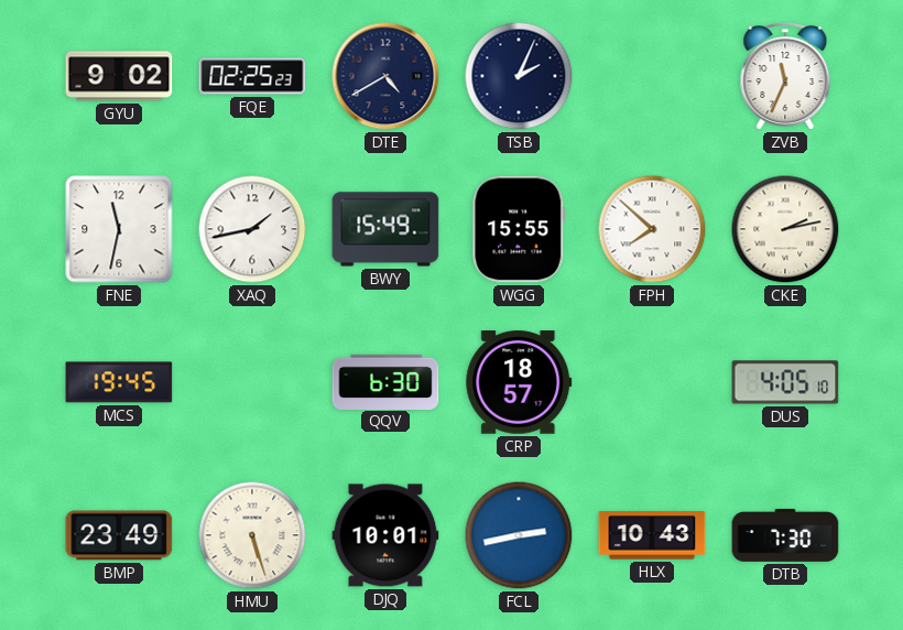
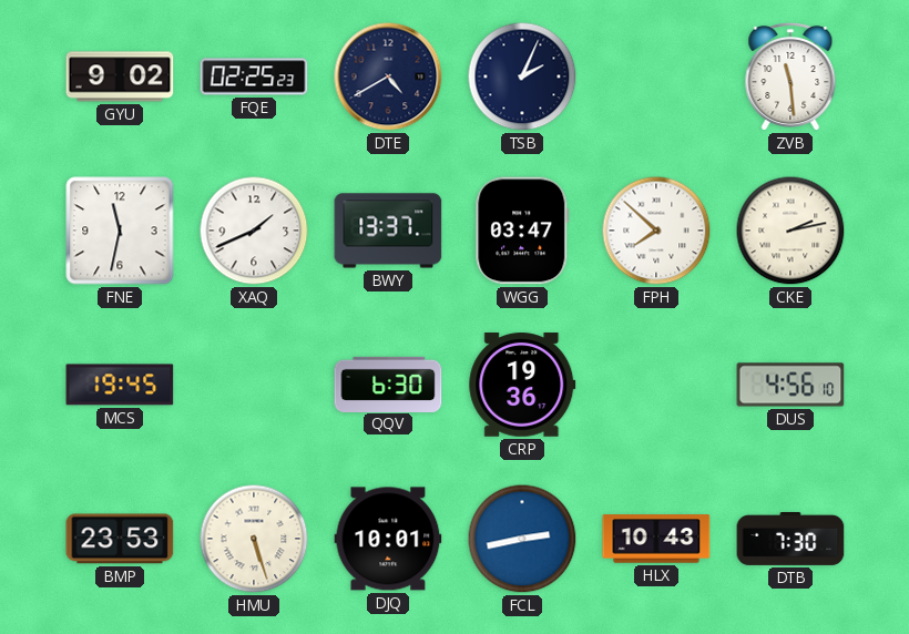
ZVB: 11:34 -> 11:29
XAQ: 1:43 -> 1:41
BWY: 15:49 -> 13:37
WGG: 15:55 -> 03:47
CRP: 18:57 -> 19:36
DUS: 4:05 -> 4:56
BMP: 23:49 -> 23:53
